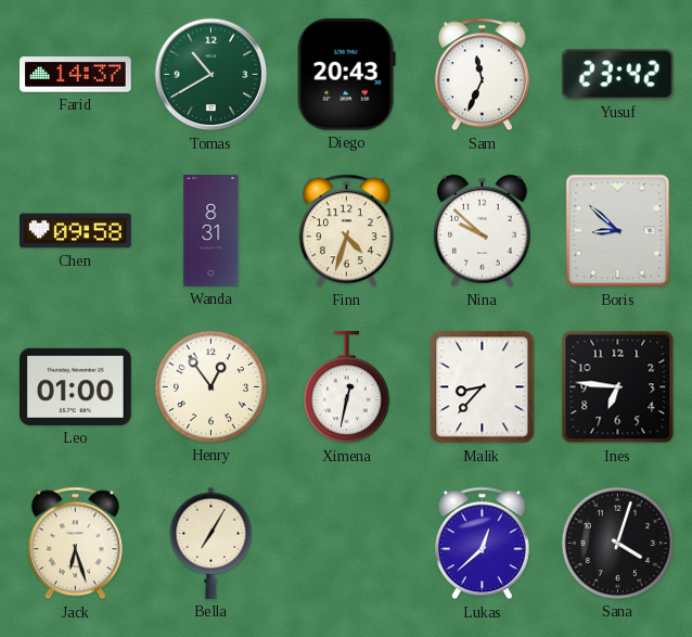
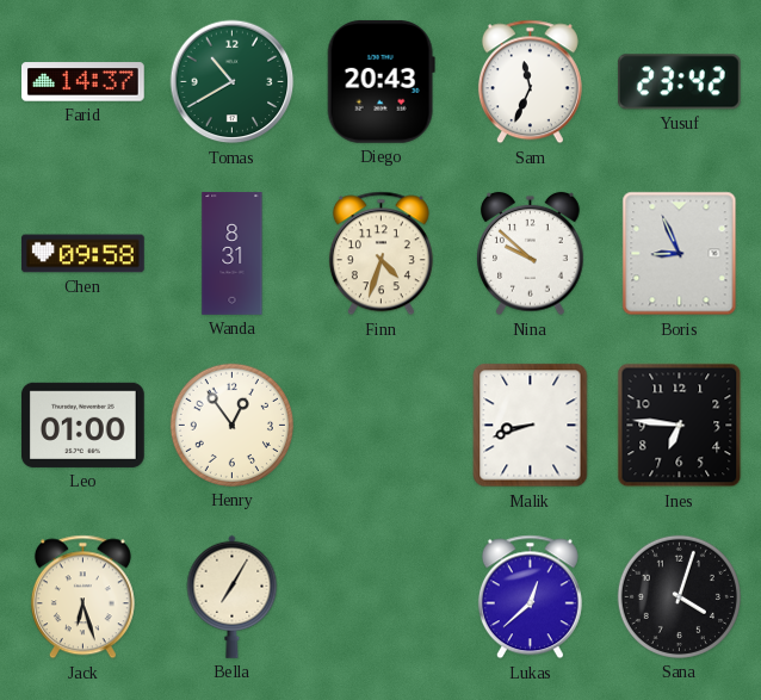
Boris: 8:52 -> 8:56
Ximena: 12:32 -> none
Malik: 8:37 -> 8:42
